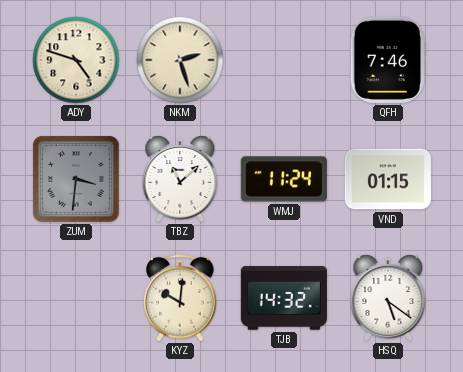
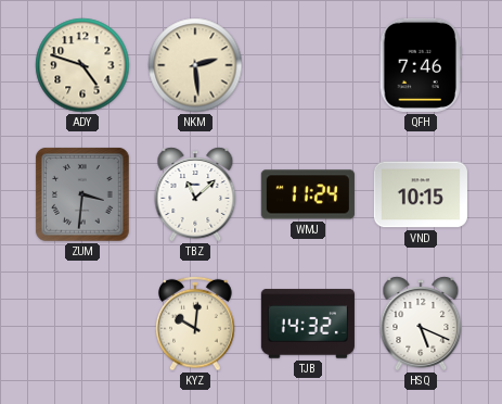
NKM: 2:27 -> 2:29
VND: 01:15 -> 10:15
HSQ: 5:21 -> 5:19
